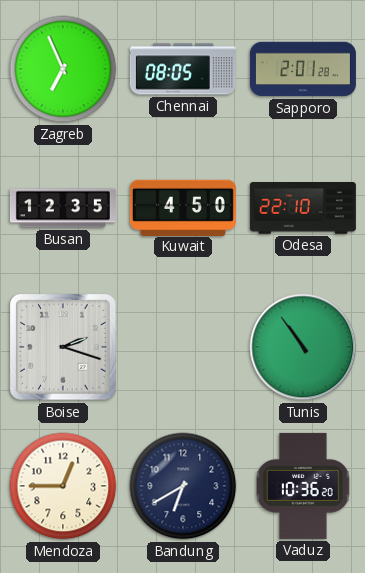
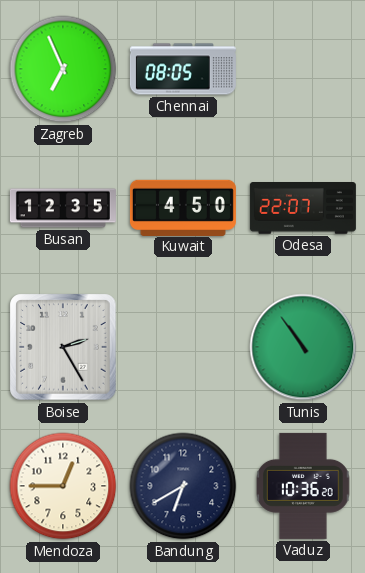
Sapporo: 2:01 -> none
Odesa: 22:10 -> 22:07
Boise: 2:18 -> 2:25
